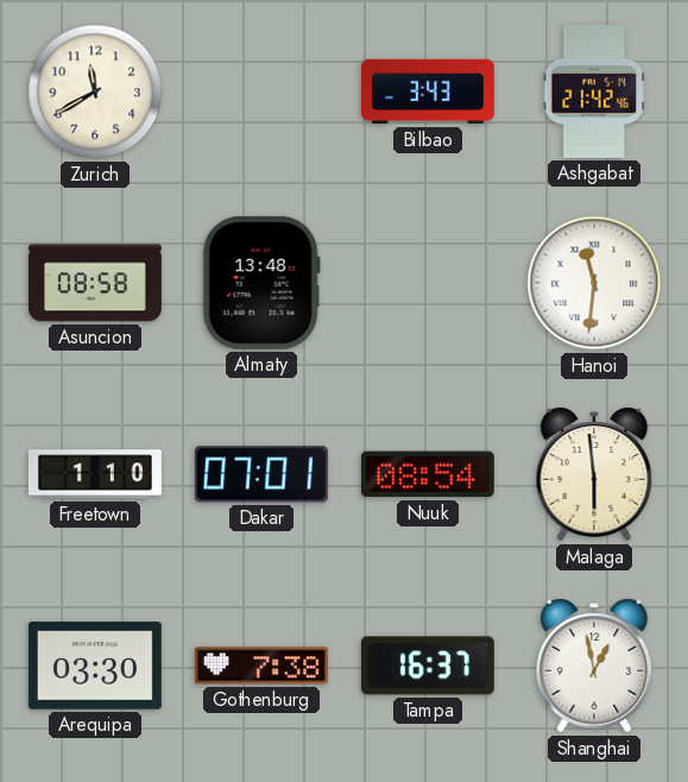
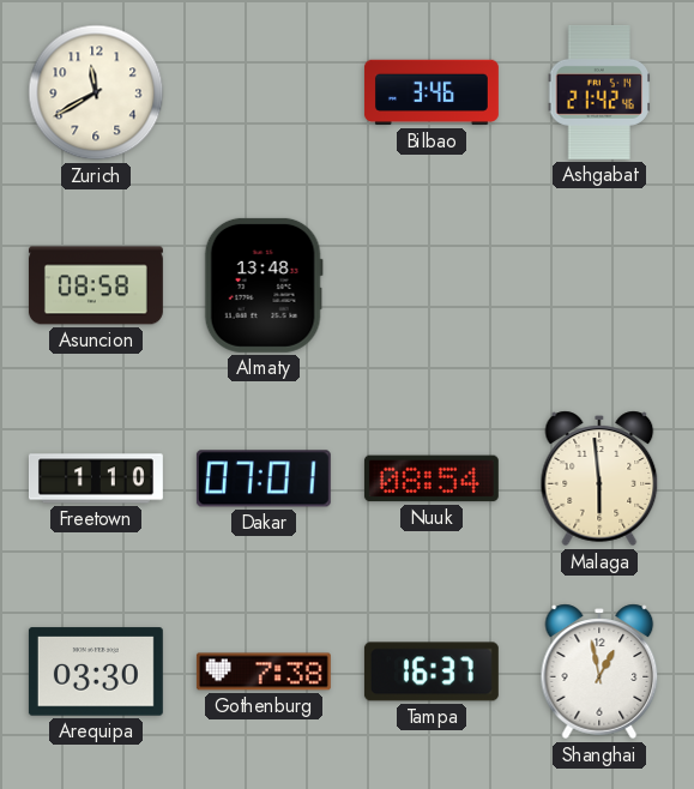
Bilbao: 3:43 -> 3:46
Hanoi: 11:31 -> none
